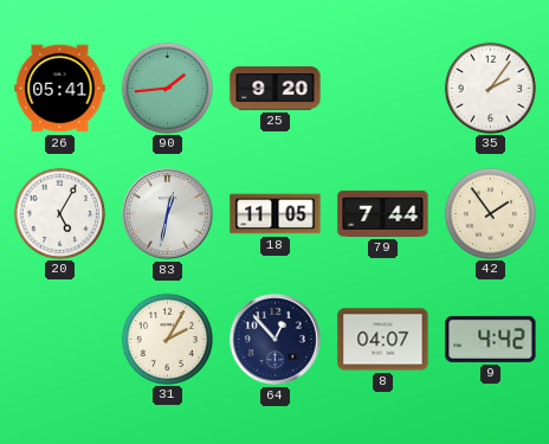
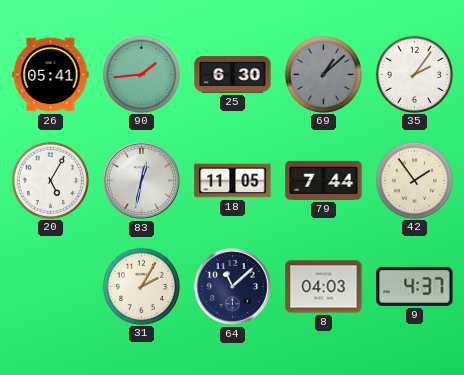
25: 9:20 -> 6:30
69: none -> 1:08
64: 12:53 -> 11:08
8: 04:07 -> 04:03
9: 4:42 -> 4:37
